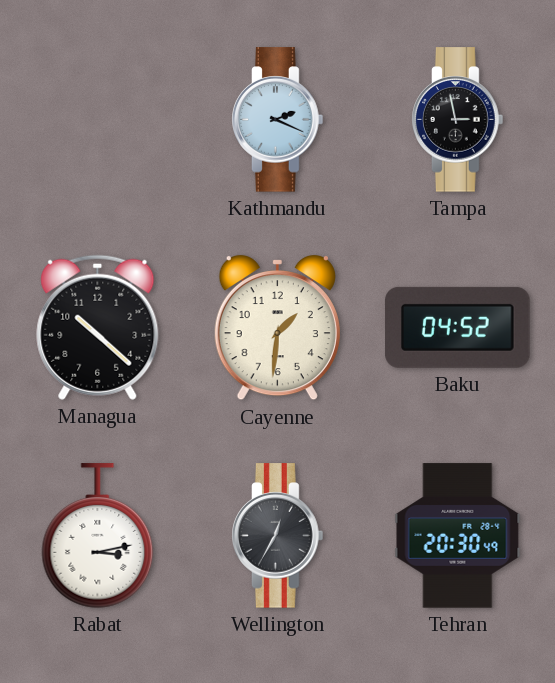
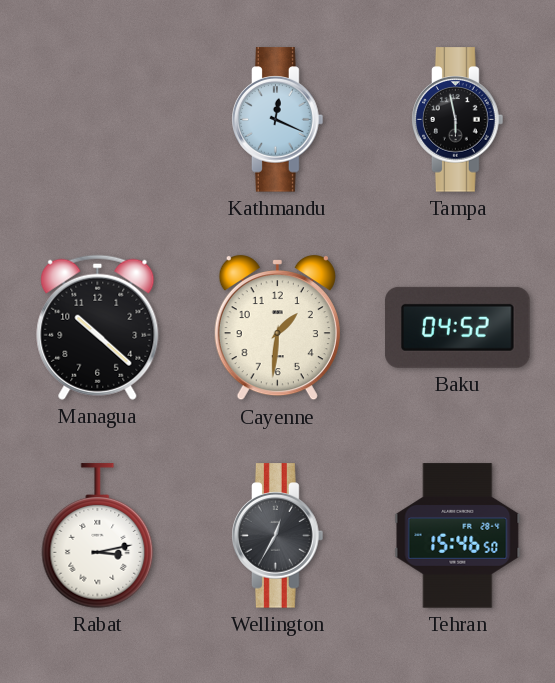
Kathmandu: 2:19 -> 12:19
Tampa: 2:58 -> 5:58
Tehran: 20:30 -> 15:46
